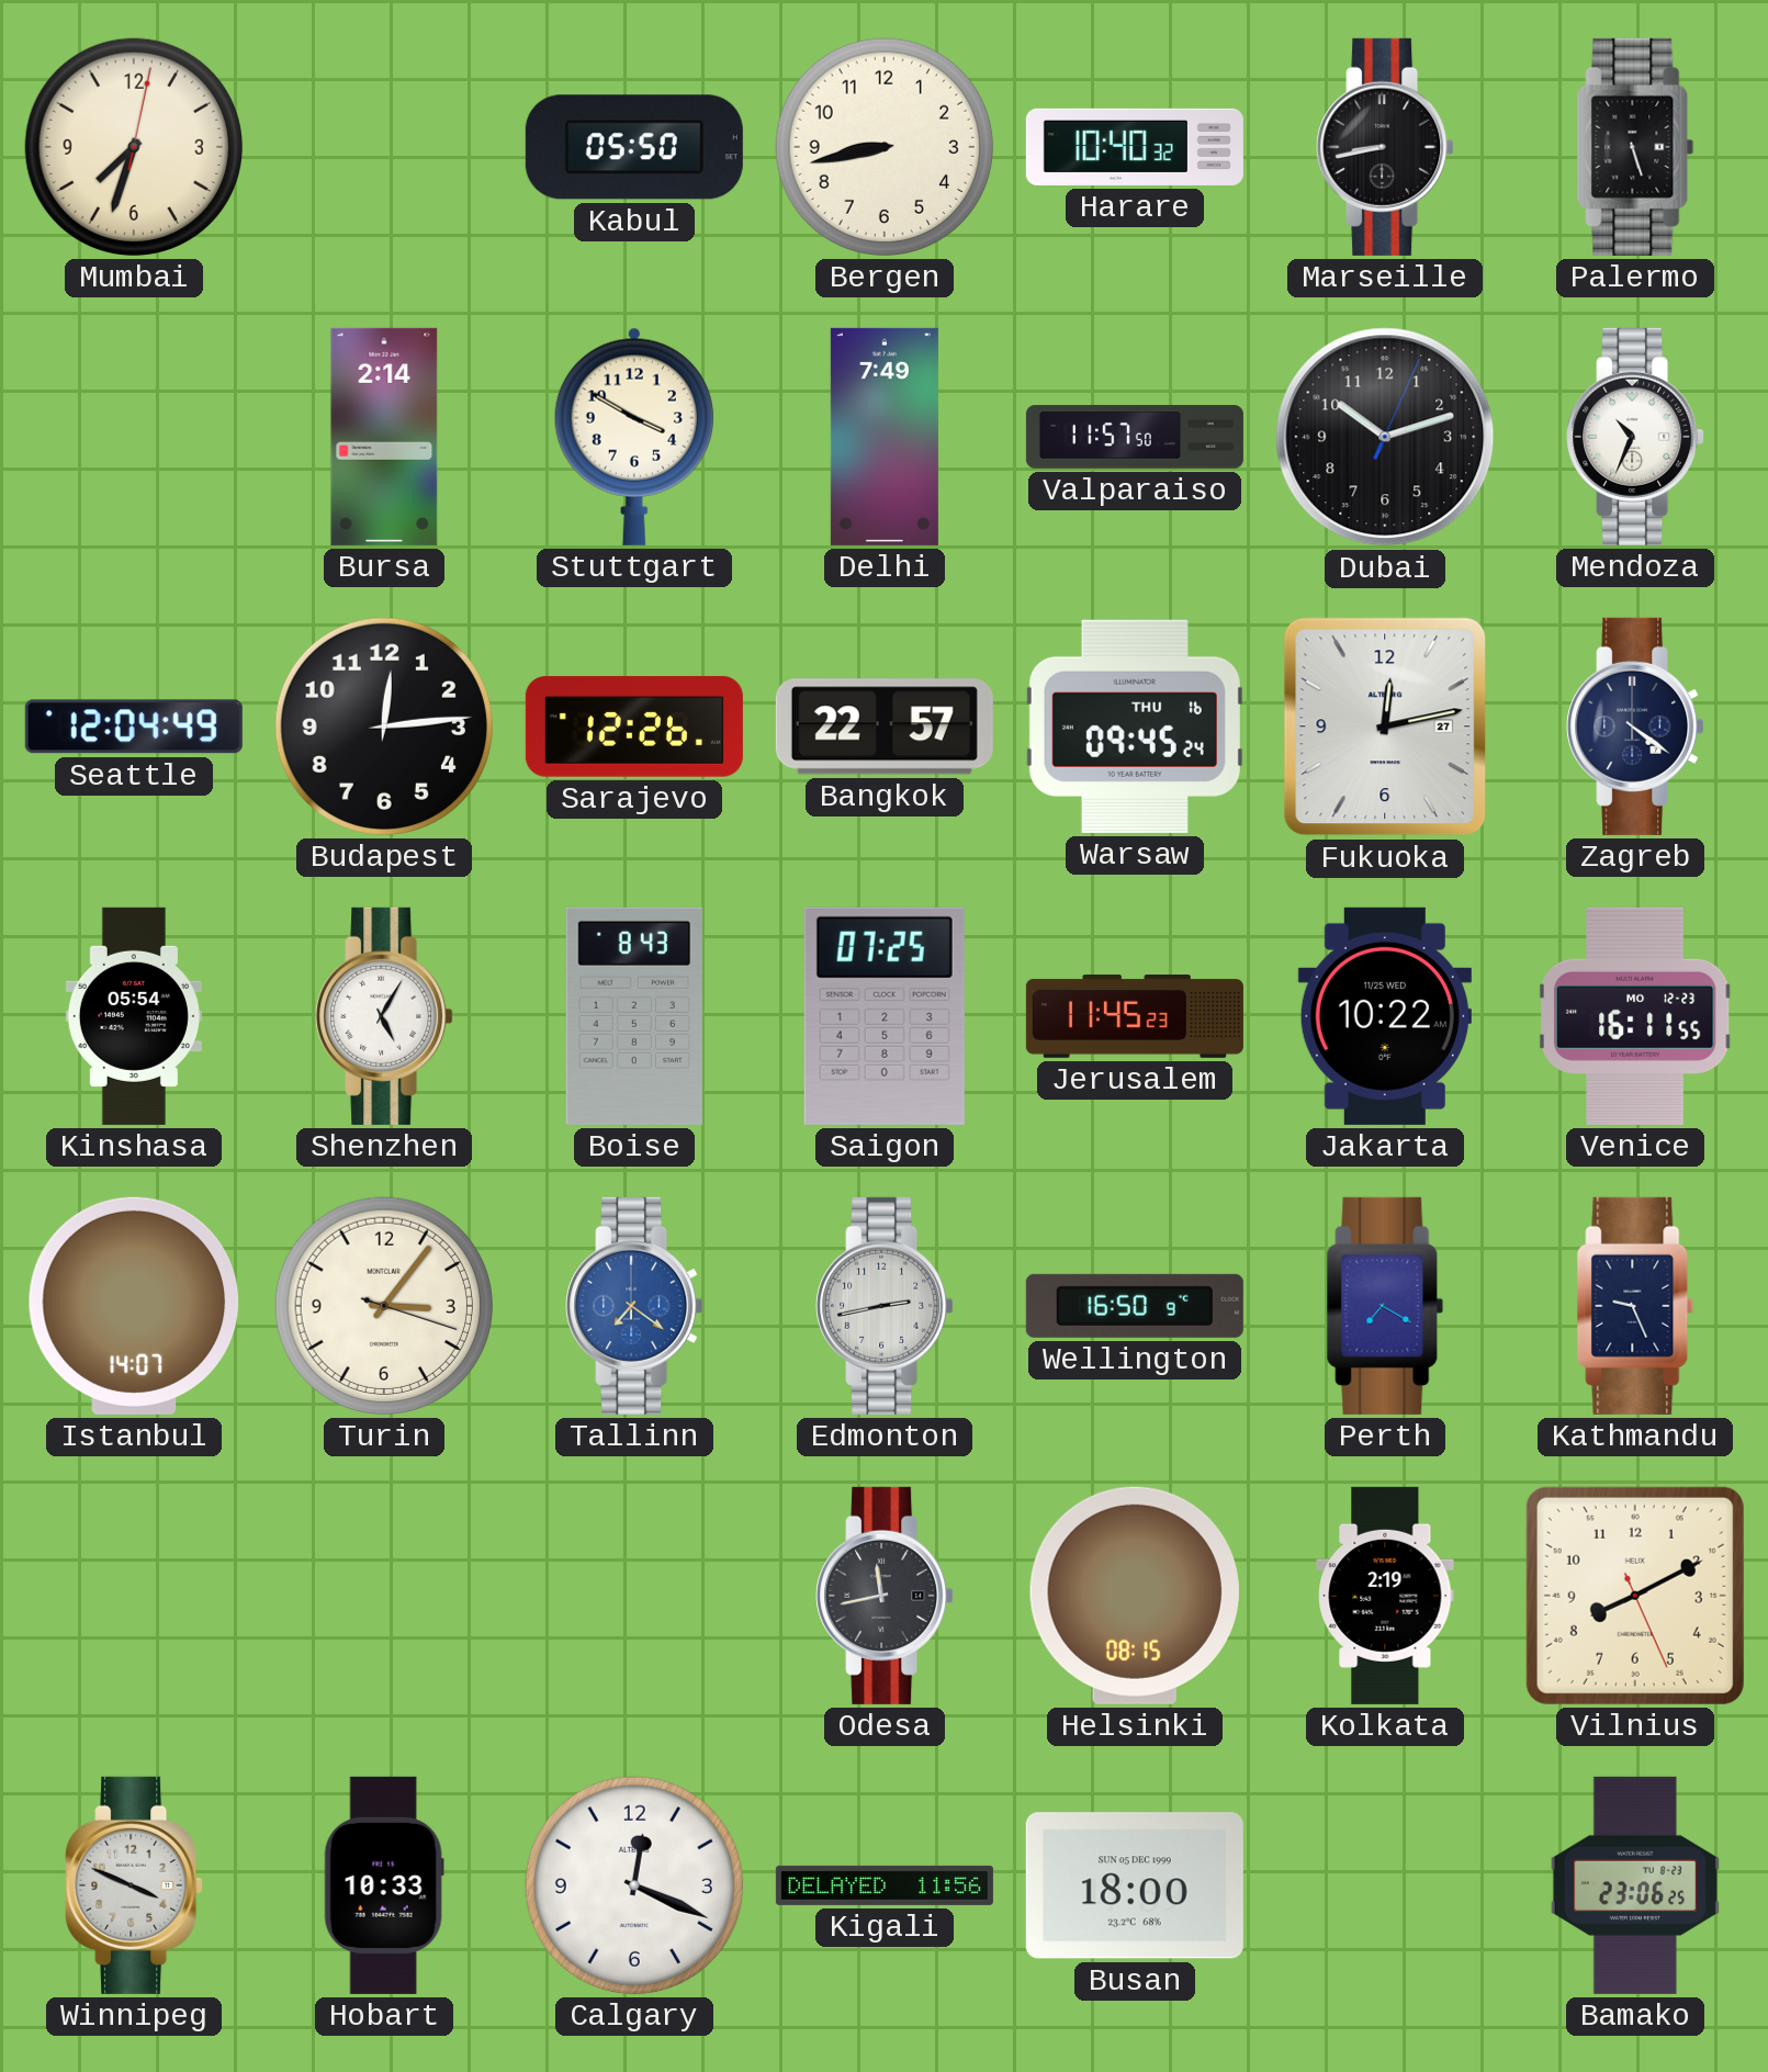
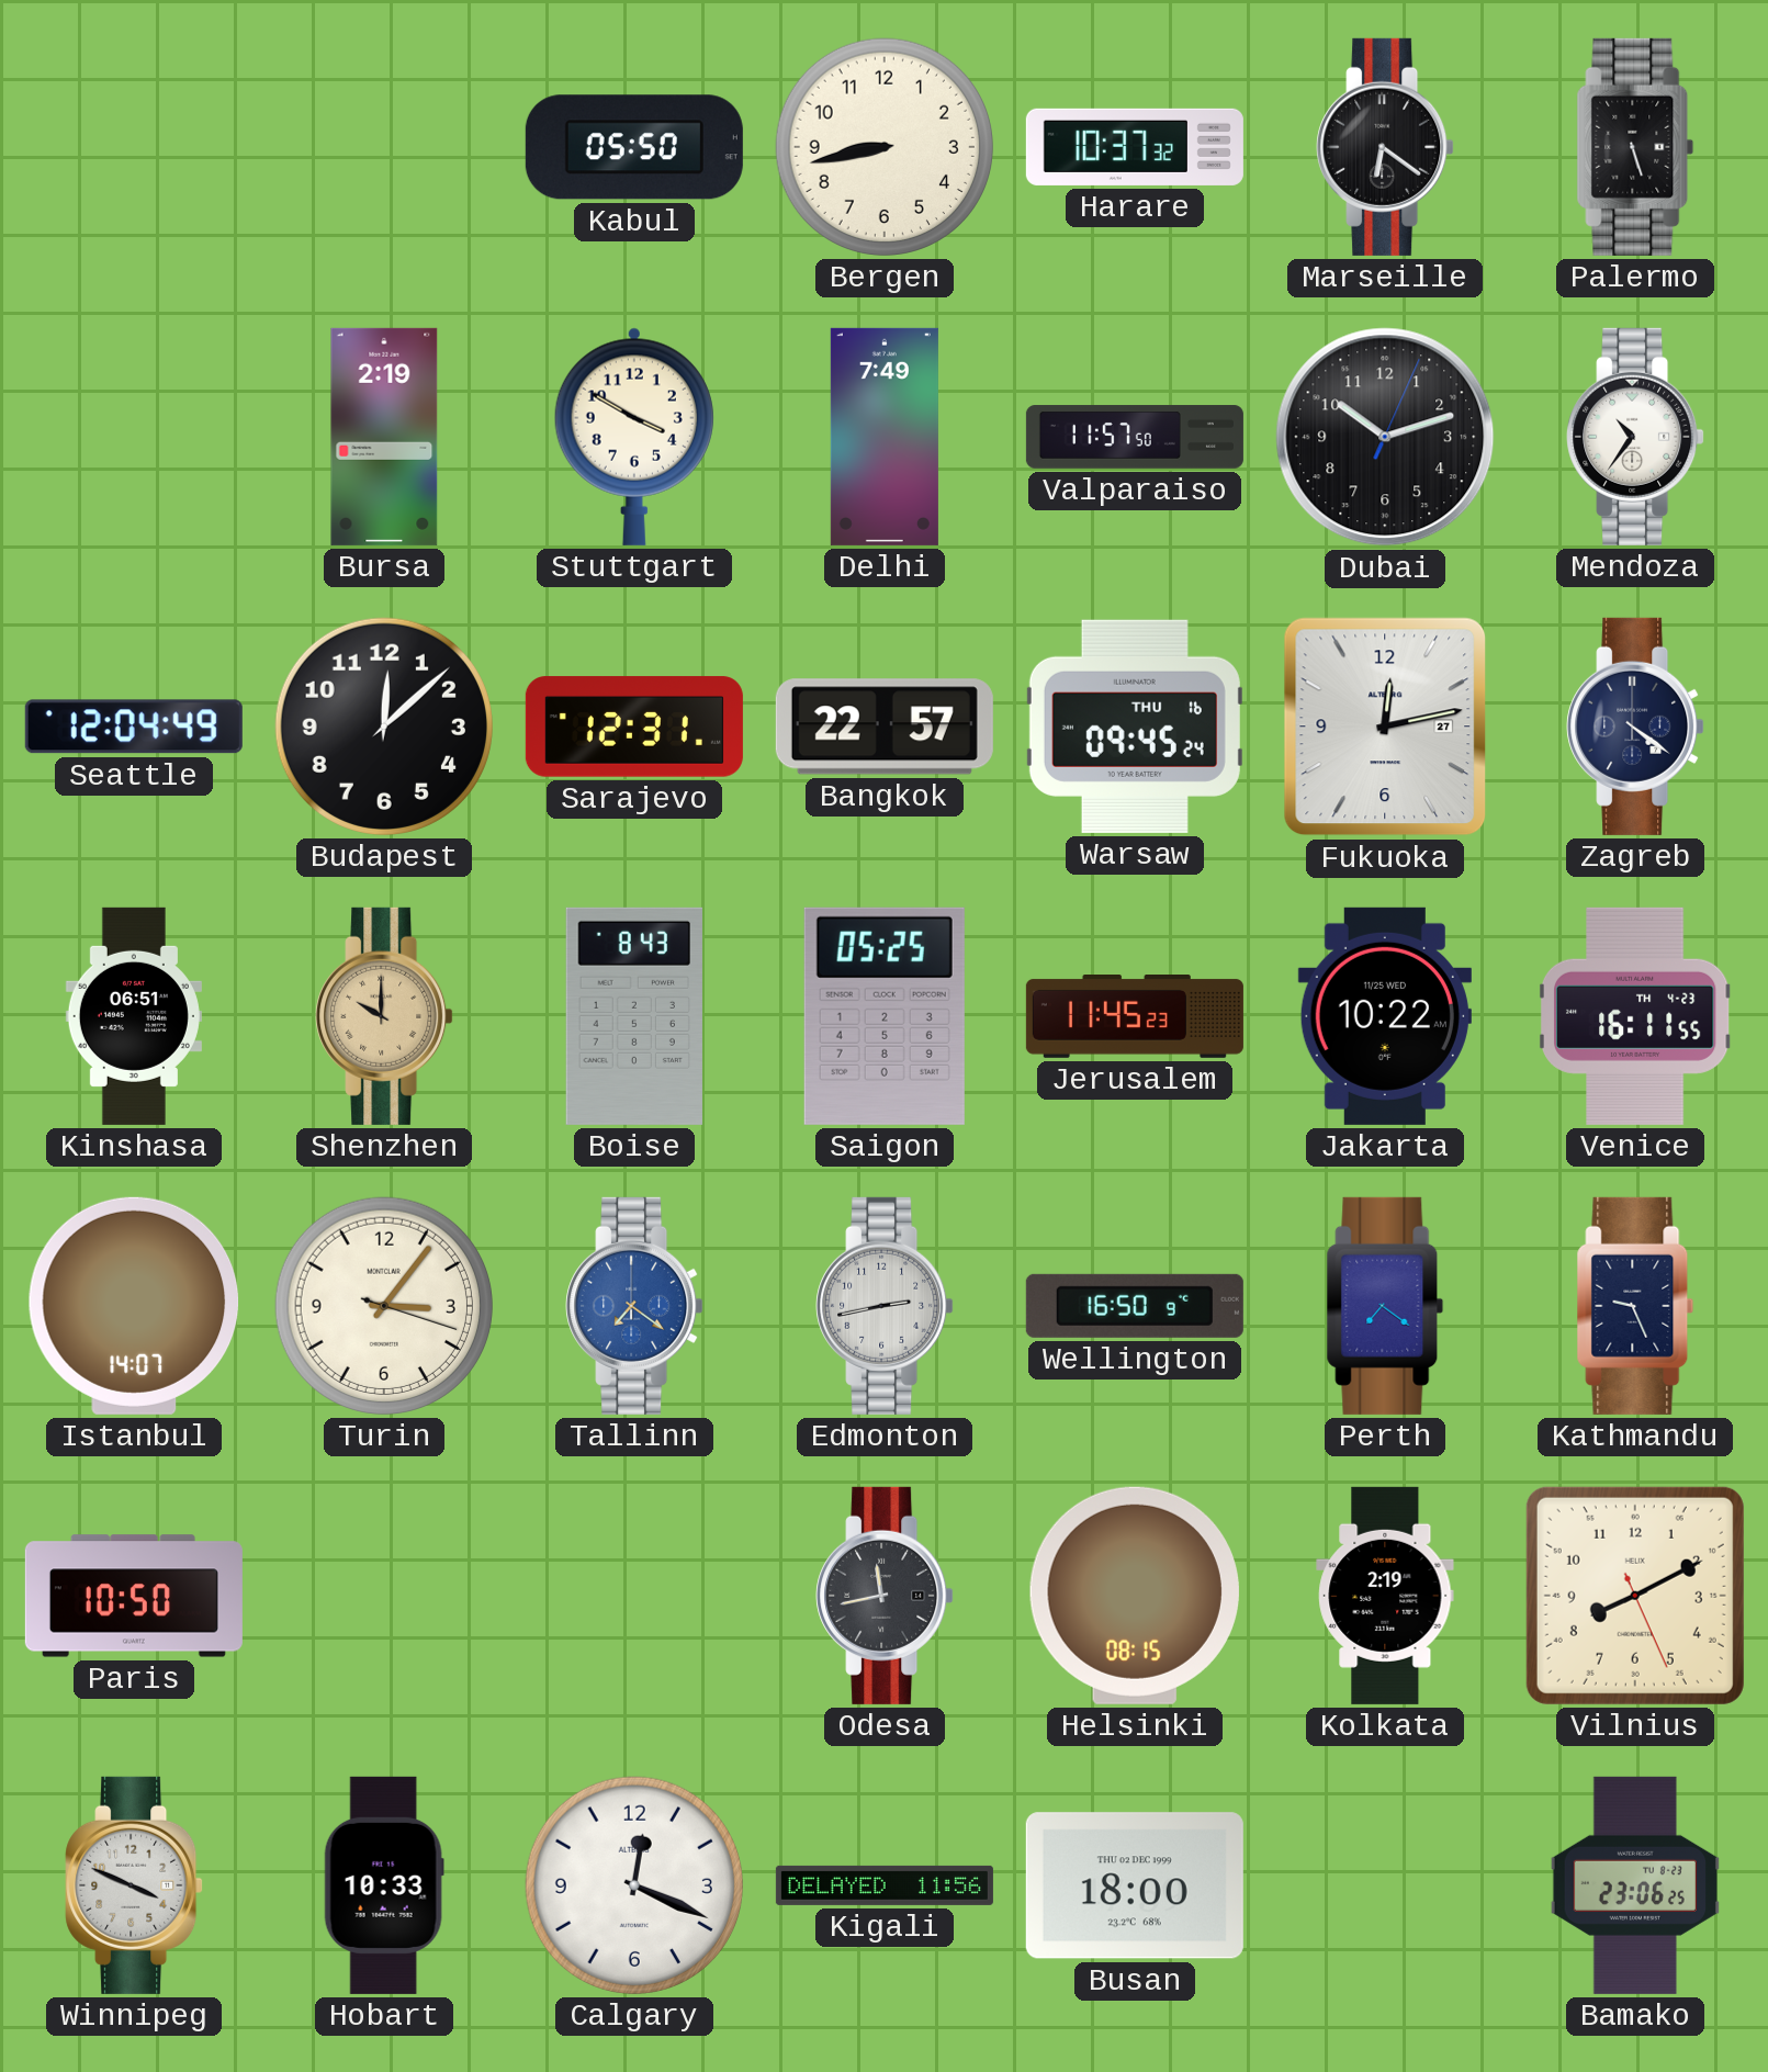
Mumbai: 7:33 -> none
Harare: 10:40 -> 10:37
Marseille: 8:43 -> 6:21
Bursa: 2:14 -> 2:19
Mendoza: 10:34 -> 10:36
Budapest: 12:14 -> 12:08
Sarajevo: 12:26 -> 12:31
Kinshasa: 05:54 -> 06:51
Shenzhen: 5:05 -> 10:00
Shenzhen dial: white -> champagne
Saigon: 07:25 -> 05:25
Venice date: MO 12-23 -> TH 4-23
Perth: 7:20 -> 7:21
Paris: none -> 10:50
Busan date: SUN 05 DEC 1999 -> THU 02 DEC 1999
